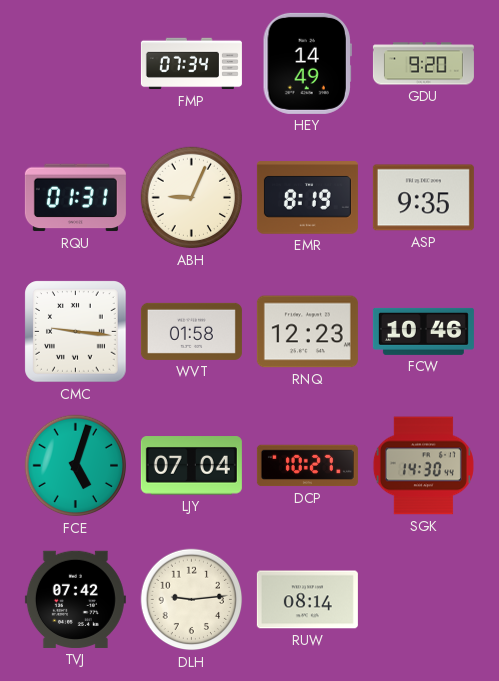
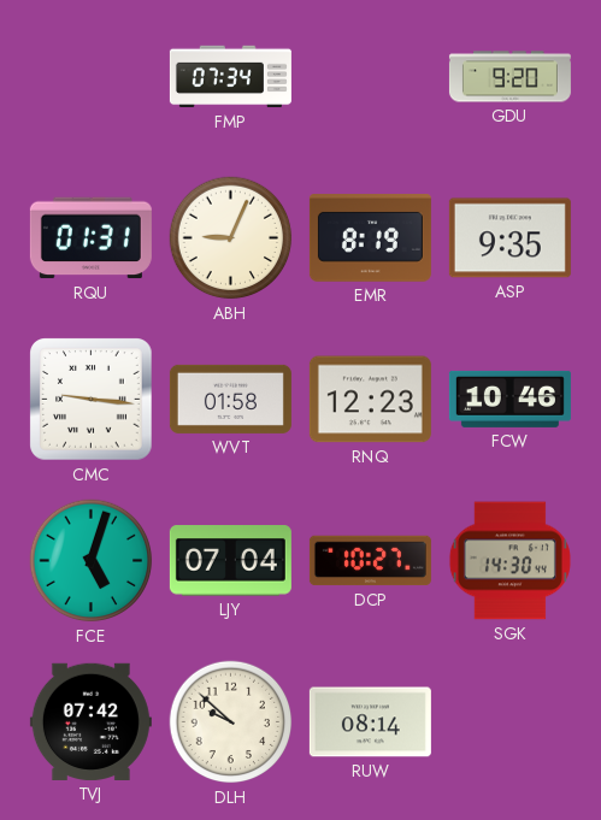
HEY: 14:49 -> none
DLH: 9:14 -> 9:52
